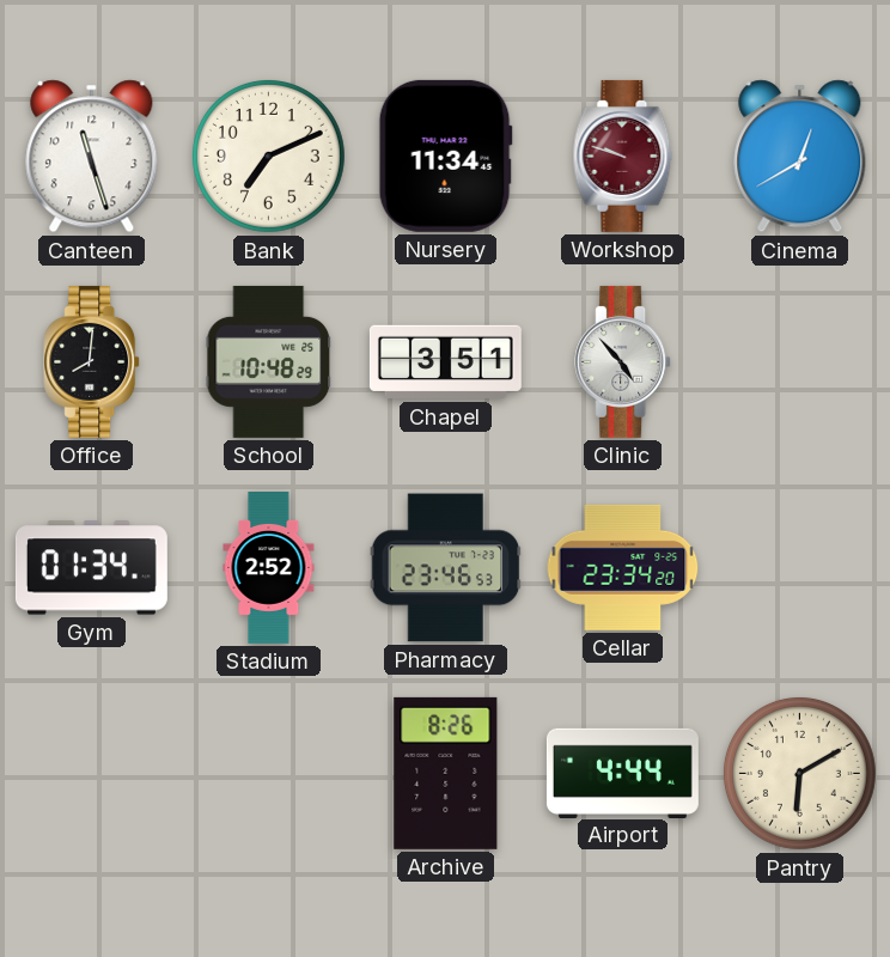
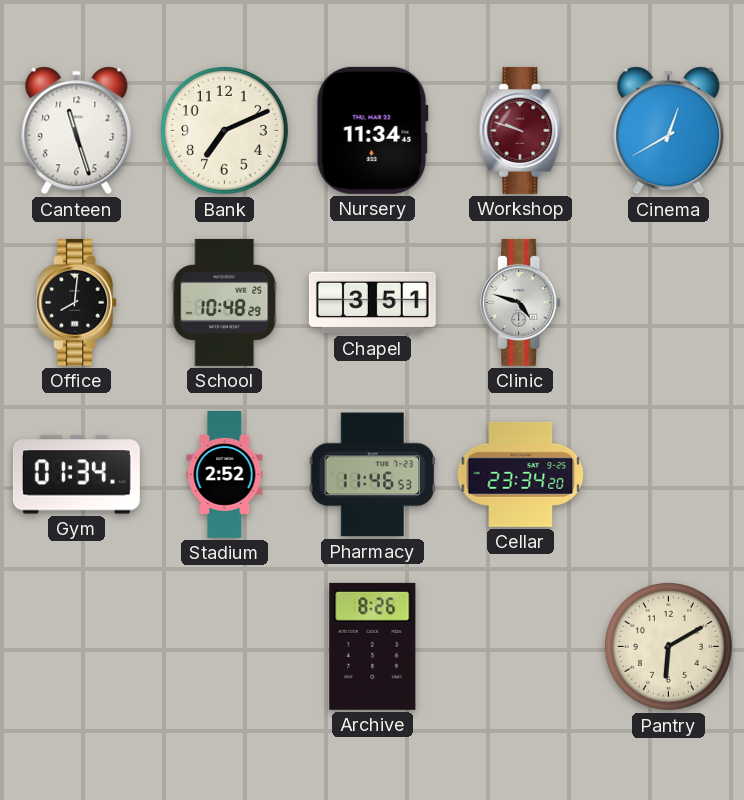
Clinic: 4:53 -> 4:48
Pharmacy: 23:46 -> 11:46
Airport: 4:44 -> none
